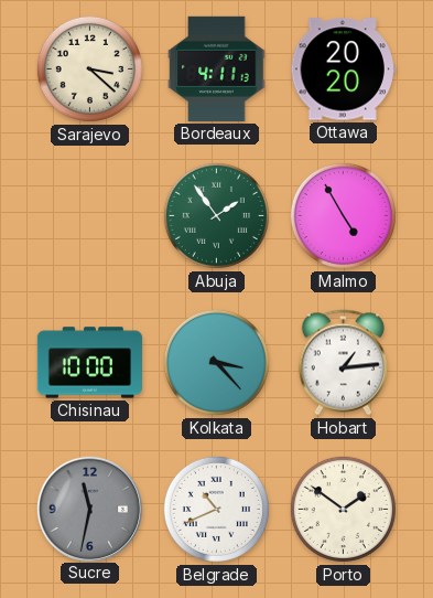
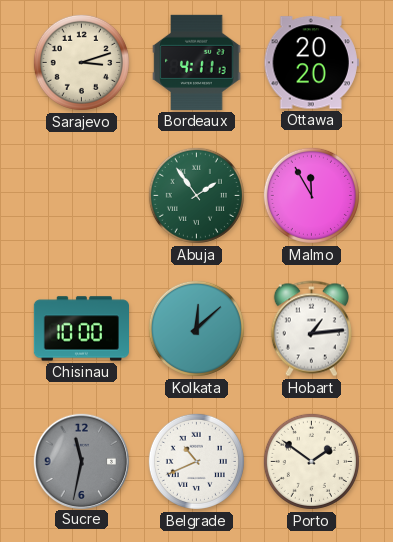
Sarajevo: 3:22 -> 3:12
Malmo: 4:55 -> 11:55
Kolkata: 3:23 -> 12:08
